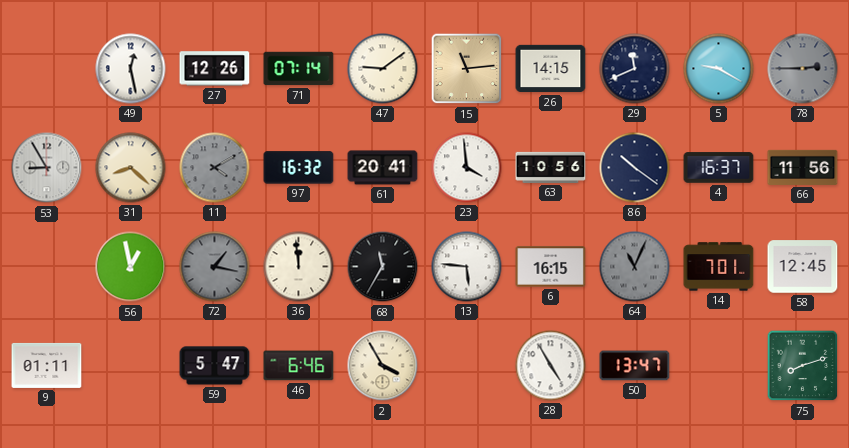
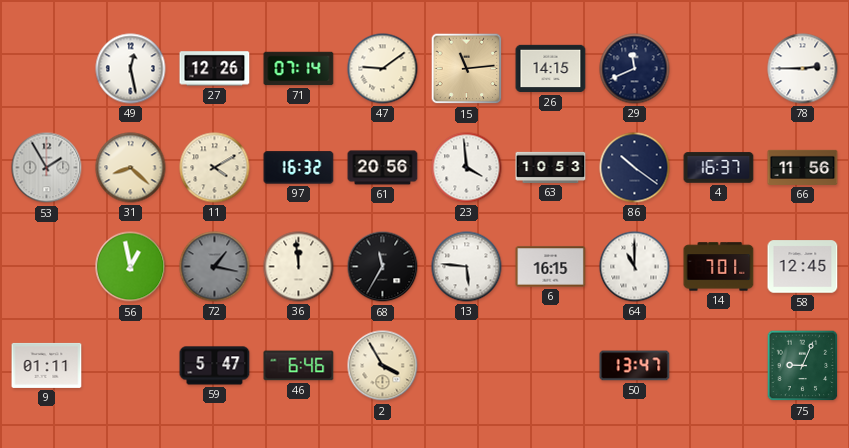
5: 9:20 -> none
78 dial: grey -> white
53: 8:55 -> 1:55
11 dial: grey -> cream
61: 20:41 -> 20:56
63: 10:56 -> 10:53
64: 11:04 -> 11:00
64 dial: grey -> white
28: 4:55 -> none
75: 8:12 -> 9:04
